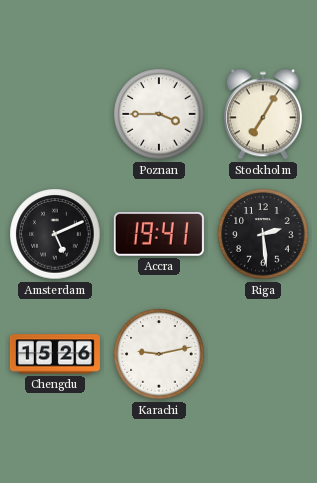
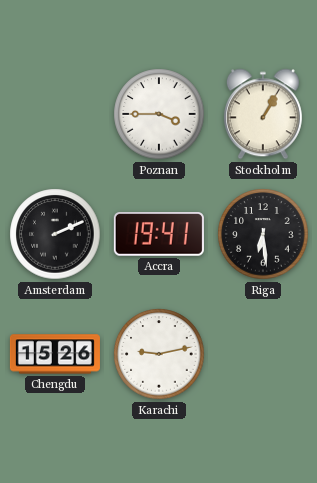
Stockholm: 7:05 -> 1:05
Amsterdam: 5:11 -> 2:11
Riga: 2:29 -> 6:29
